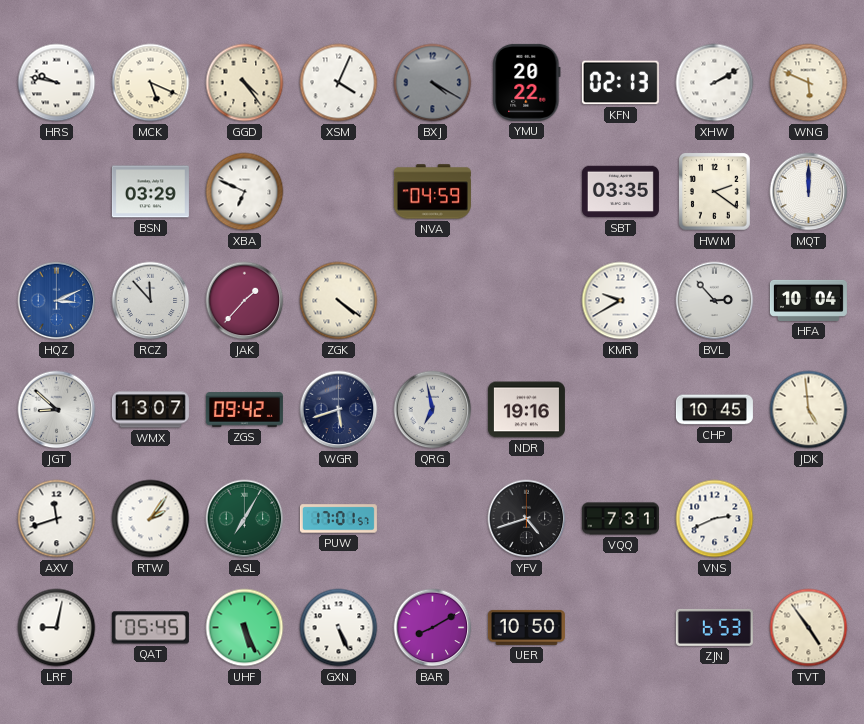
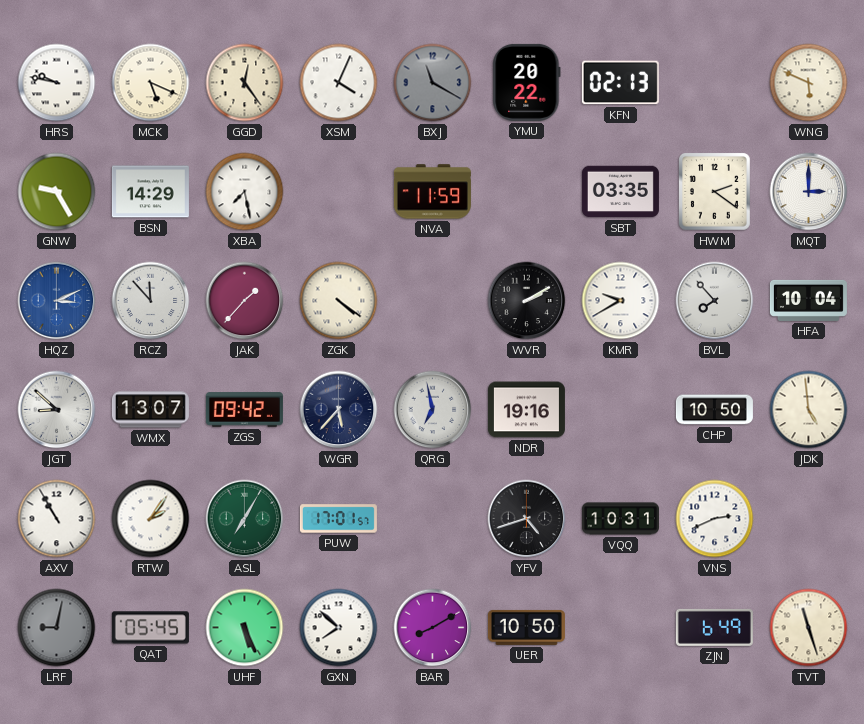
GGD: 4:24 -> 12:24
BXJ: 4:20 -> 11:20
XHW: 2:10 -> none
GNW: none -> 9:25
BSN: 03:29 -> 14:29
XBA: 6:49 -> 7:28
NVA: 04:59 -> 11:59
MQT: 12:00 -> 3:00
WVR: none -> 2:10
BVL: 2:53 -> 7:53
WGR: 5:42 -> 5:37
CHP: 10:45 -> 10:50
AXV: 11:42 -> 10:55
VQQ: 7:31 -> 10:31
LRF dial: white -> grey
GXN: 5:26 -> 7:52
ZJN: 6:53 -> 6:49
TVT: 4:54 -> 11:27
